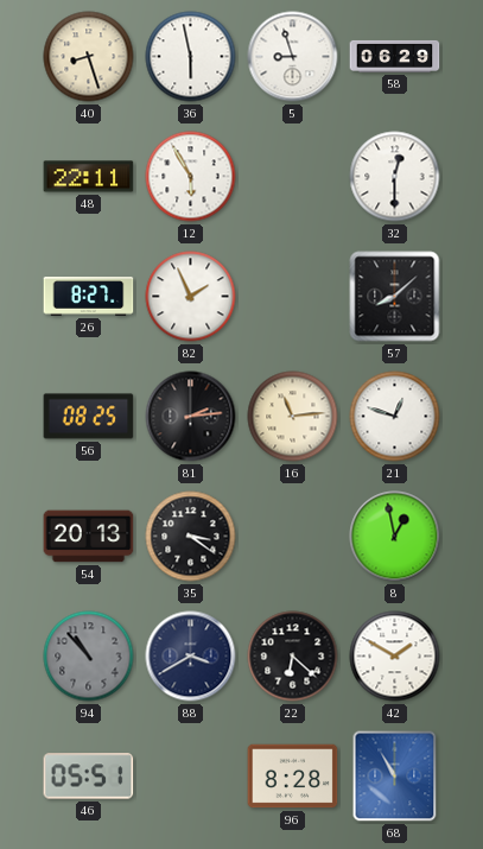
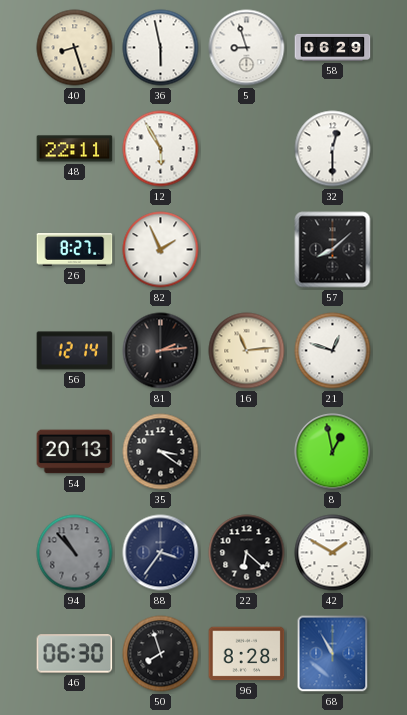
56: 08:25 -> 12:14
88: 3:40 -> 3:36
46: 05:51 -> 06:30
50: none -> 7:57
